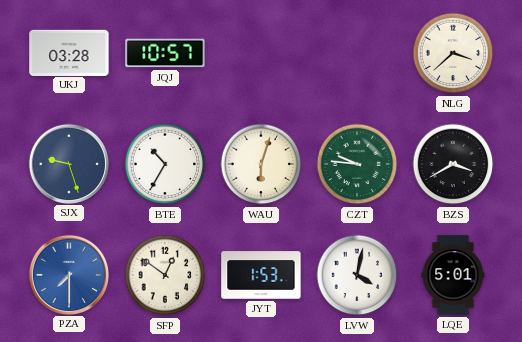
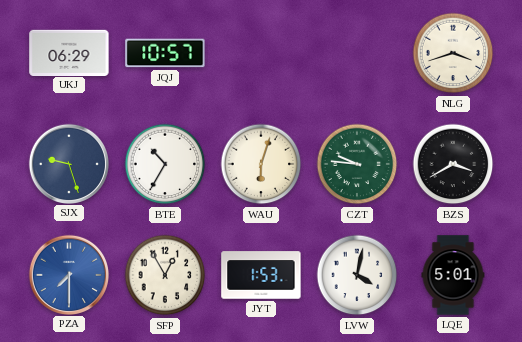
UKJ: 03:28 -> 06:29
NLG: 3:38 -> 3:42
SFP: 12:51 -> 12:55
